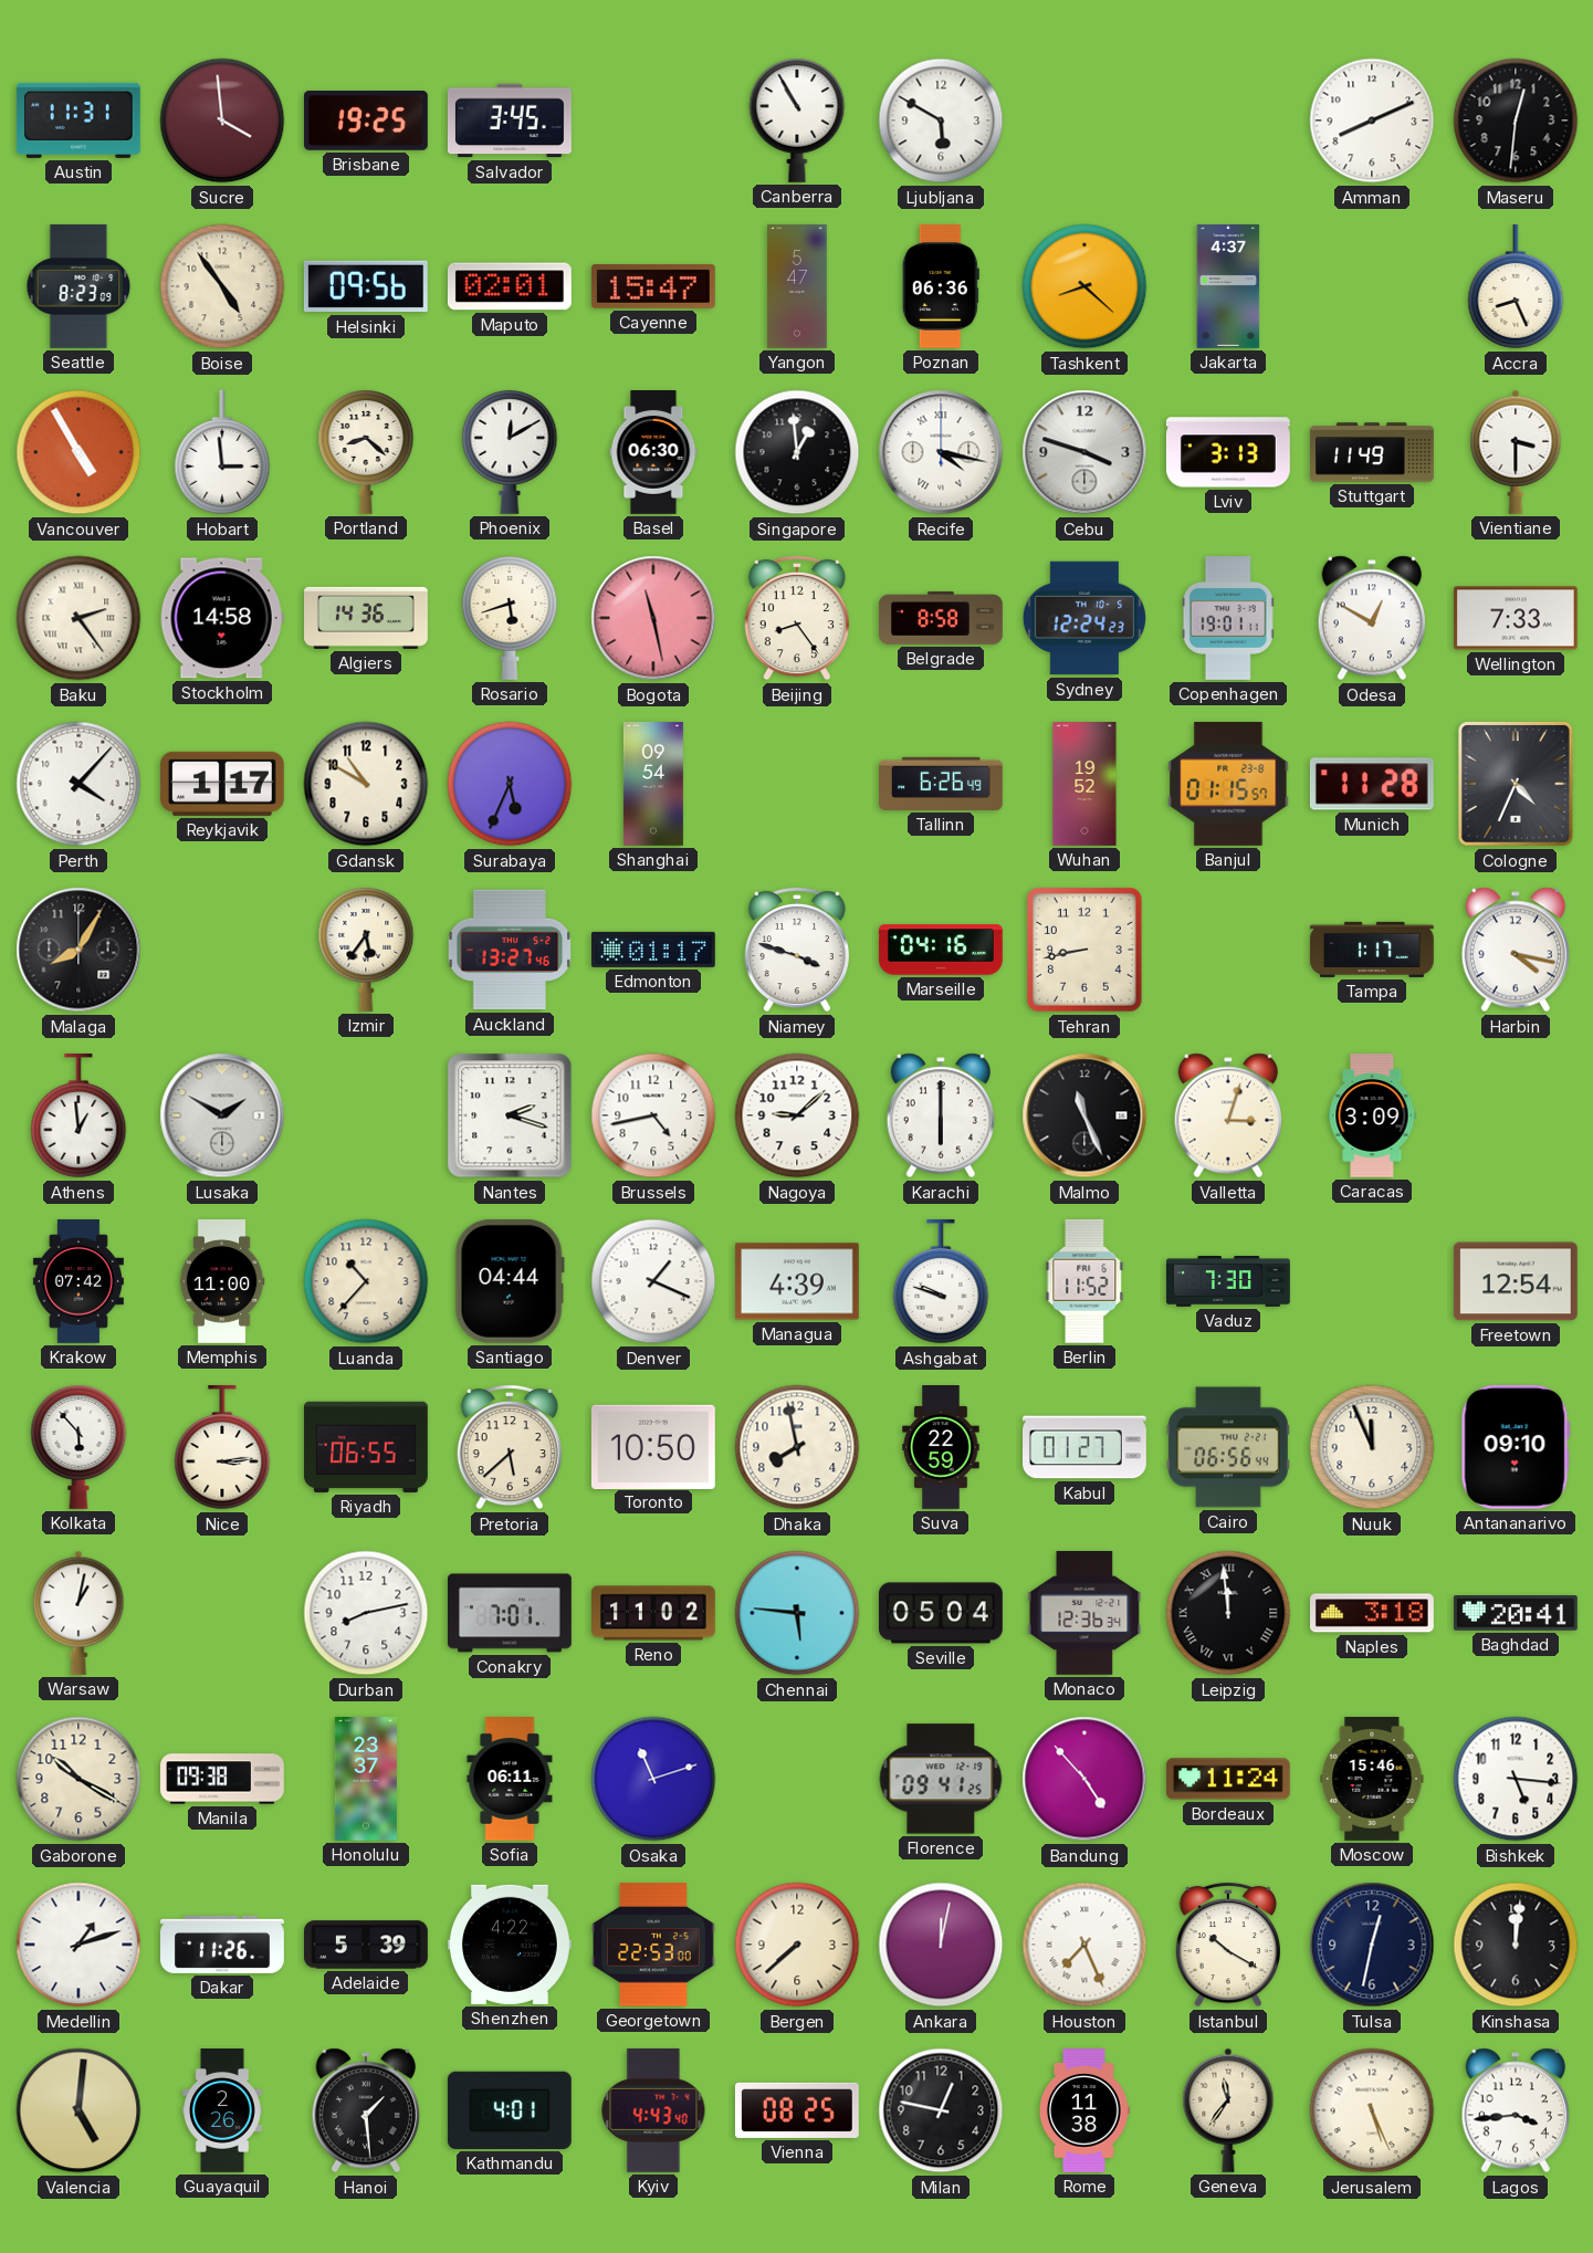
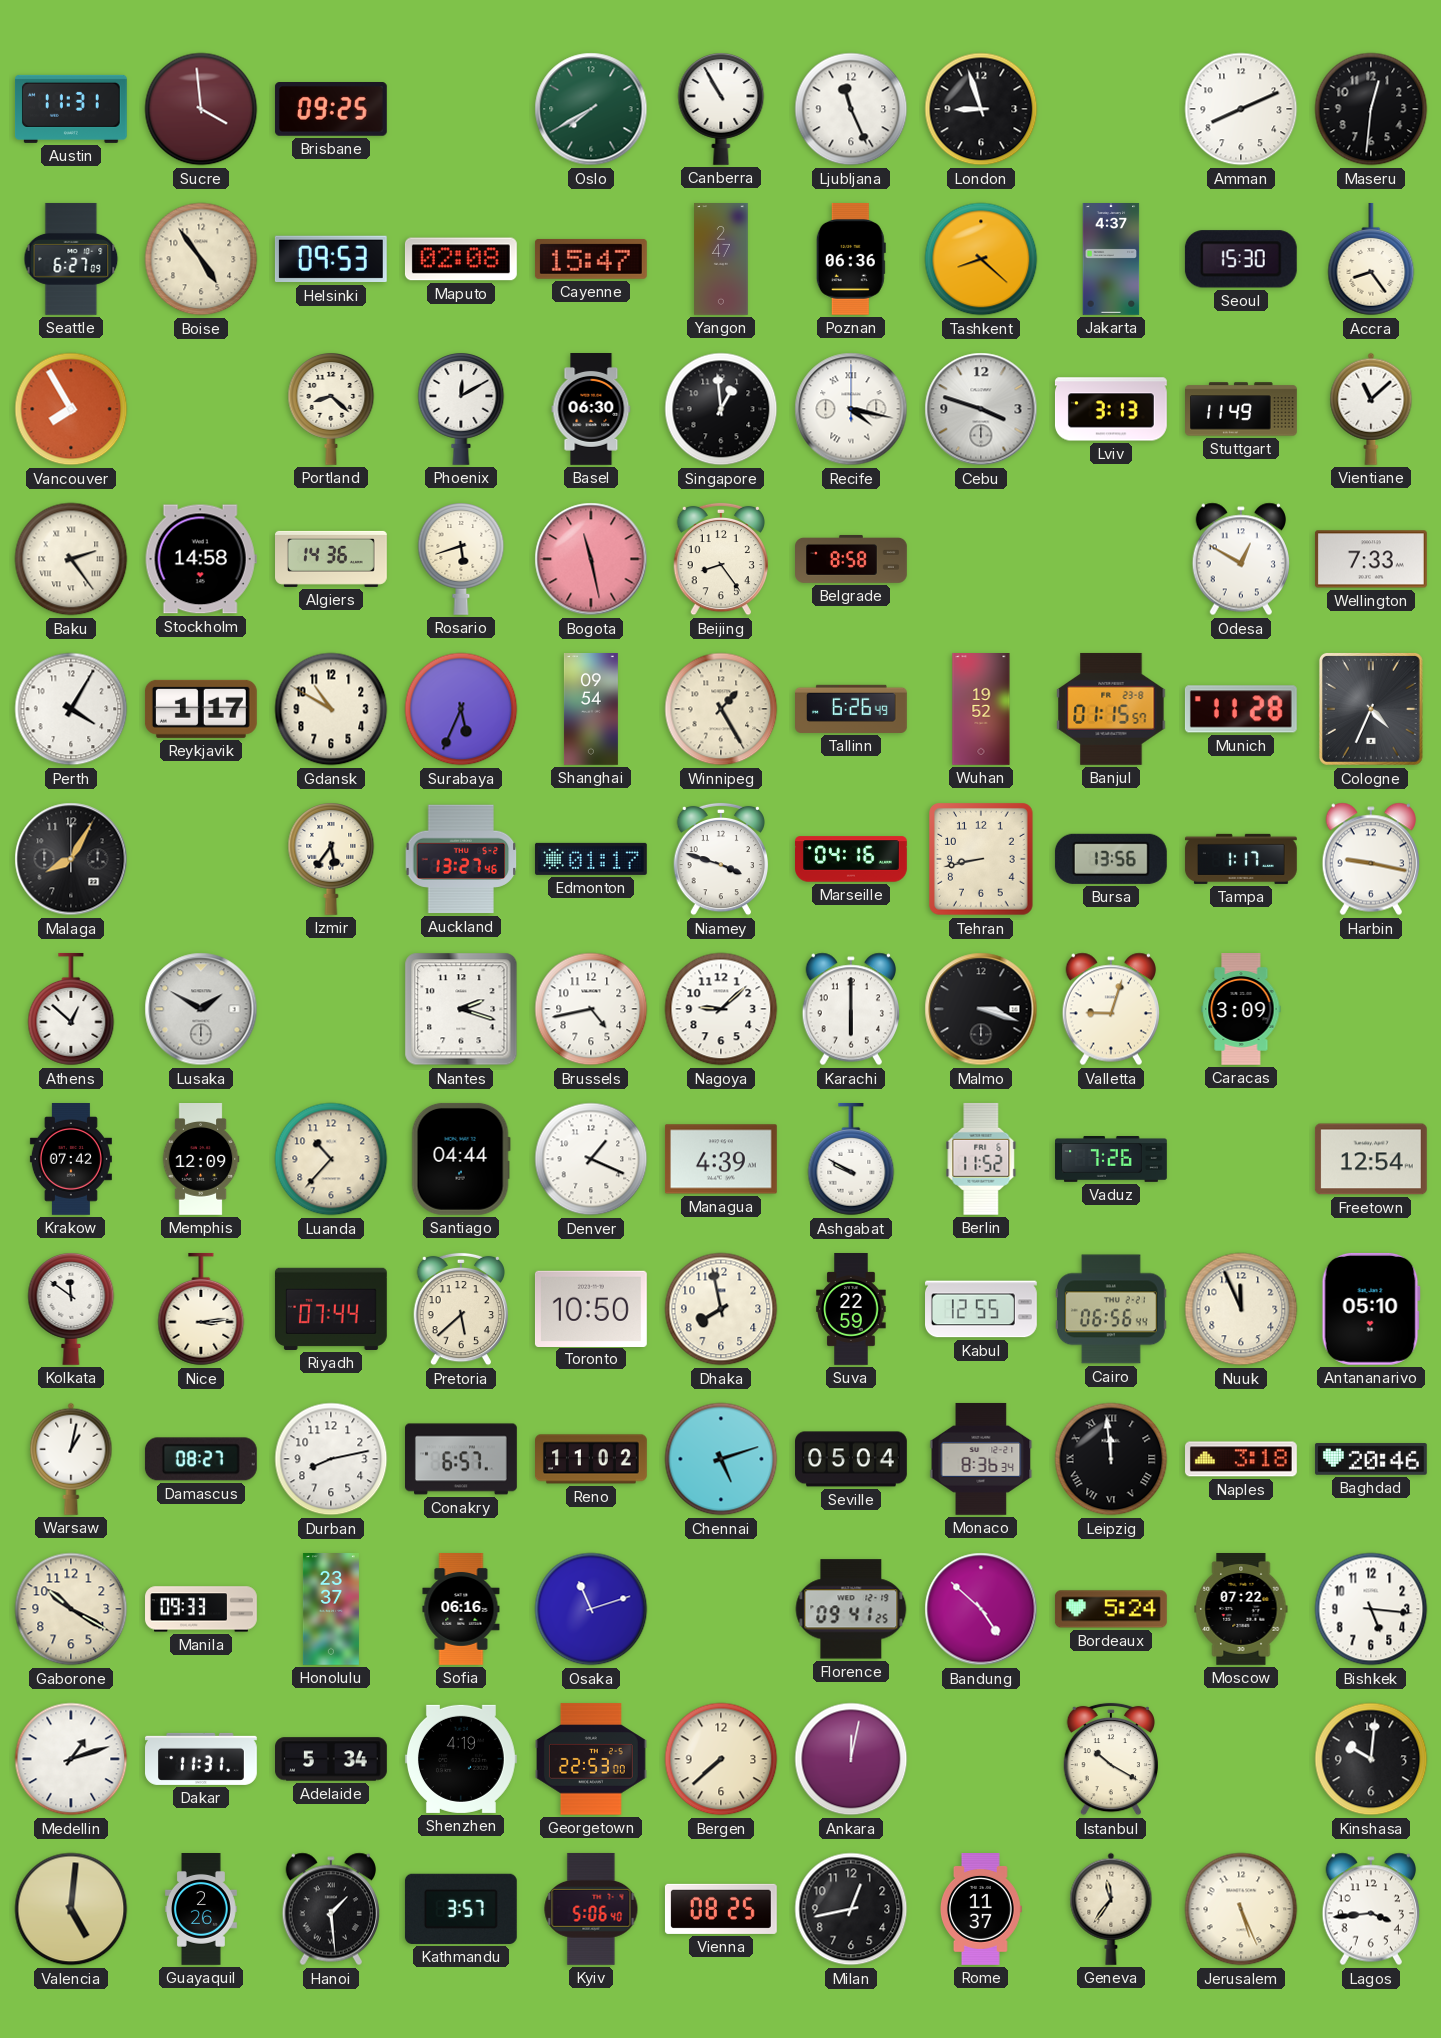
Brisbane: 19:25 -> 09:25
Salvador: 3:45 -> none
Oslo: none -> 7:40
Ljubljana: 5:50 -> 11:26
London: none -> 8:57
Seattle: 8:23 -> 6:27
Helsinki: 09:56 -> 09:53
Maputo: 02:01 -> 02:08
Yangon: 5:47 -> 2:47
Seoul: none -> 15:30
Accra: 8:26 -> 8:24
Vancouver: 4:55 -> 7:55
Hobart: 2:59 -> none
Vientiane: 3:30 -> 11:08
Sydney: 12:24 -> none
Copenhagen: 19:01 -> none
Perth: 4:07 -> 4:05
Winnipeg: none -> 1:25
Bursa: none -> 13:56
Harbin: 4:17 -> 9:17
Athens: 12:59 -> 12:52
Malmo: 11:26 -> 3:18
Valletta: 3:03 -> 9:03
Memphis: 11:00 -> 12:09
Ashgabat: 9:48 -> 9:50
Vaduz: 7:30 -> 7:26
Kolkata: 5:53 -> 11:51
Riyadh: 06:55 -> 07:44
Kabul: 01:27 -> 12:55
Antananarivo: 09:10 -> 05:10
Damascus: none -> 08:27
Conakry: 7:01 -> 6:57
Chennai: 5:46 -> 5:12
Monaco: 12:36 -> 8:36
Baghdad: 20:41 -> 20:46
Manila: 09:38 -> 09:33
Sofia: 06:11 -> 06:16
Bandung: 4:53 -> 4:52
Bordeaux: 11:24 -> 5:24
Moscow: 15:46 -> 07:22
Dakar: 11:26 -> 11:31
Adelaide: 5:39 -> 5:34
Shenzhen: 4:22 -> 4:19
Houston: 7:26 -> none
Tulsa: 12:32 -> none
Kinshasa: 12:01 -> 10:01
Kathmandu: 4:01 -> 3:57
Kyiv: 4:43 -> 5:06
Milan: 12:47 -> 12:43
Rome: 11:38 -> 11:37
